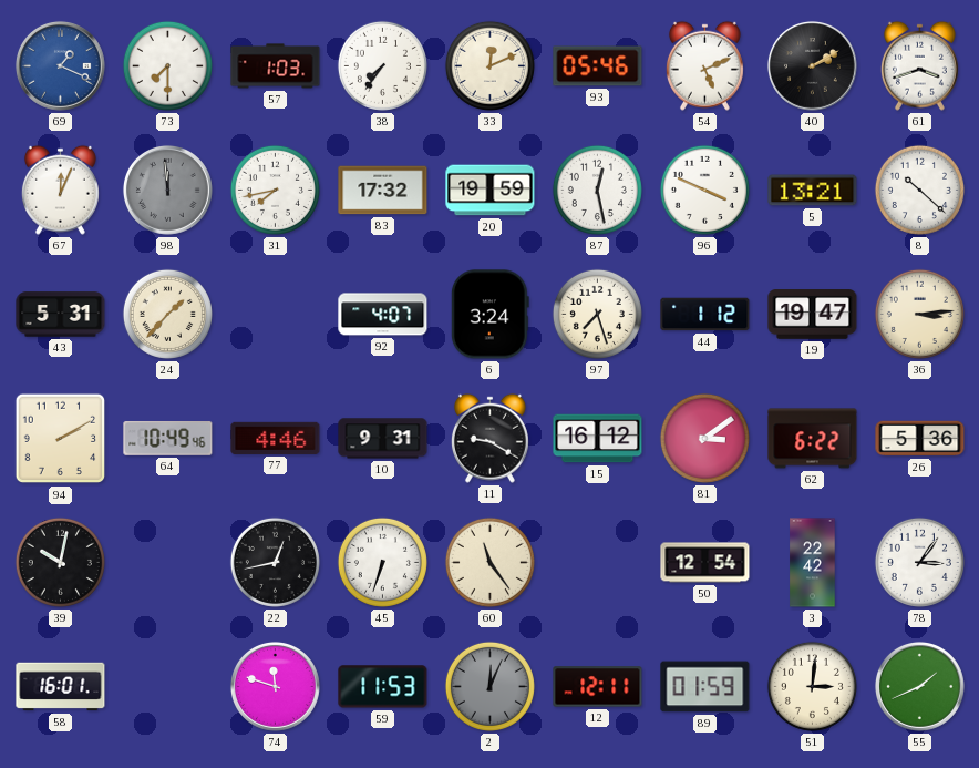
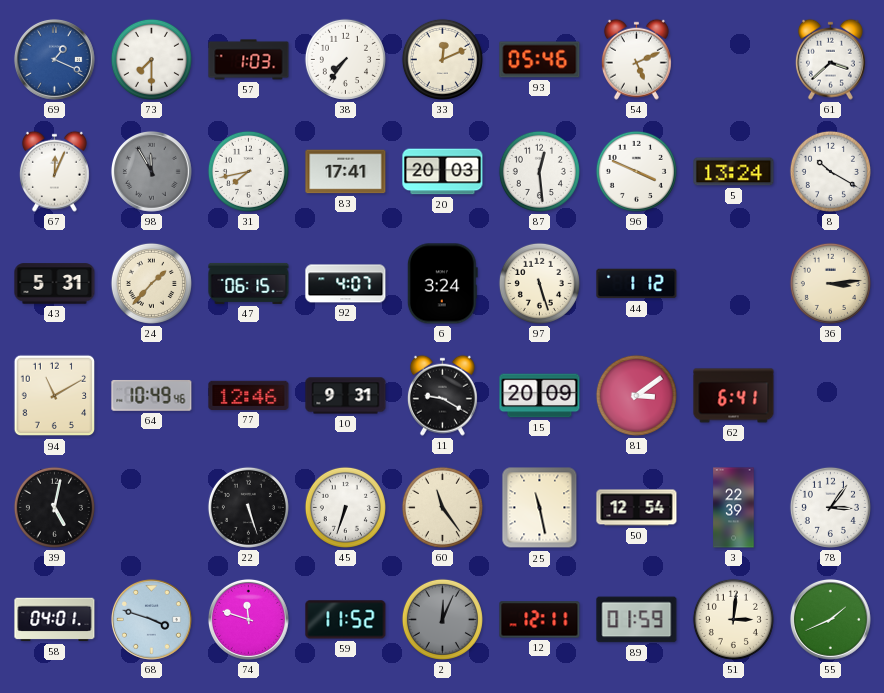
40: 2:10 -> none
61: 3:42 -> 3:38
98: 11:59 -> 11:55
83: 17:32 -> 17:41
20: 19:59 -> 20:03
87: 12:28 -> 12:29
5: 13:21 -> 13:24
8: 10:22 -> 10:20
47: none -> 06:15
97: 7:27 -> 5:27
19: 19:47 -> none
94: 2:10 -> 11:10
77: 4:46 -> 12:46
15: 16:12 -> 20:09
62: 6:22 -> 6:41
26: 5:36 -> none
39: 10:02 -> 5:02
22: 12:43 -> 5:27
25: none -> 11:28
3: 22:42 -> 22:39
58: 16:01 -> 04:01
68: none -> 3:48
59: 11:53 -> 11:52
